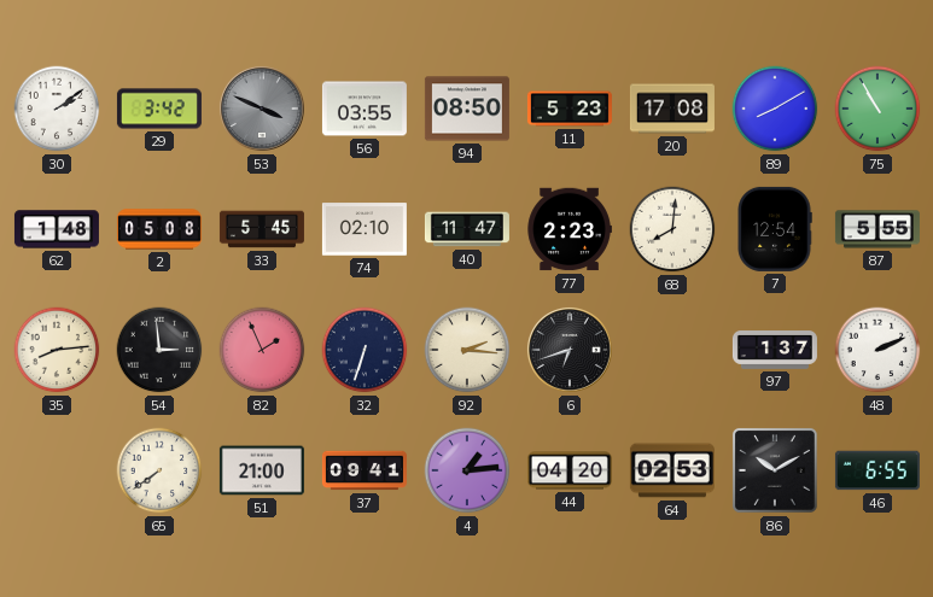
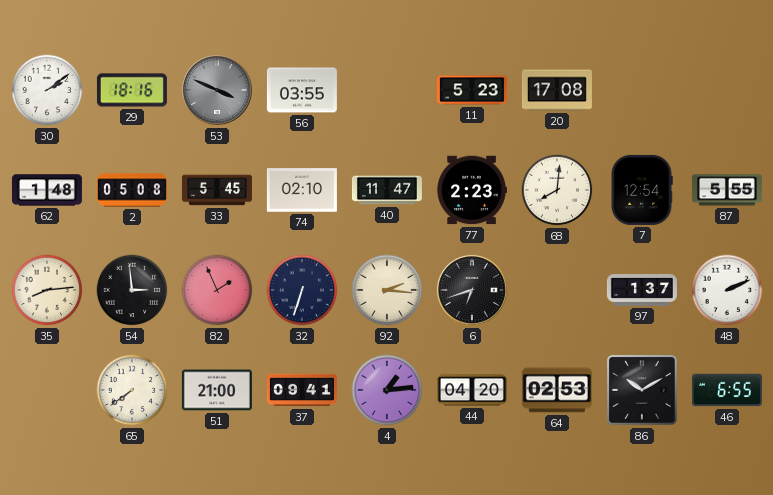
29: 3:42 -> 18:16
94: 08:50 -> none
89: 8:10 -> none
75: 10:55 -> none
